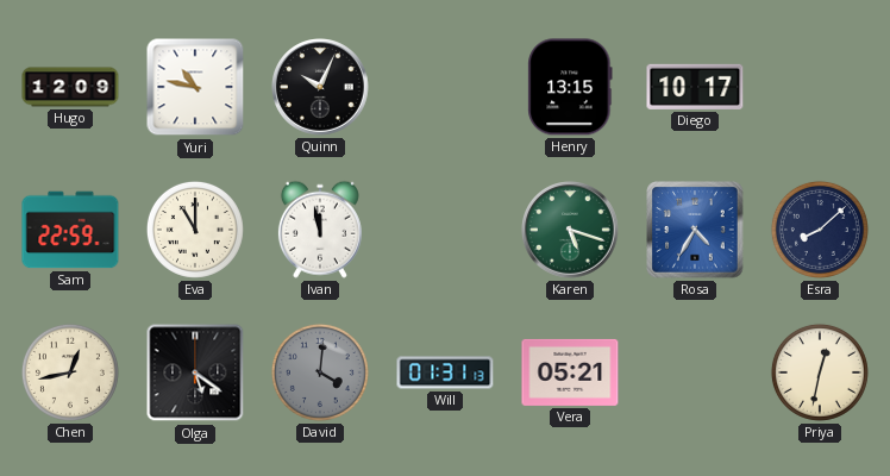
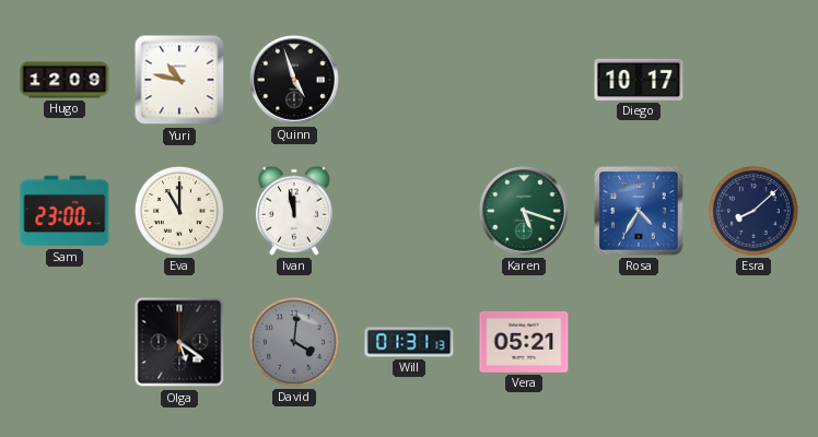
Quinn: 10:04 -> 4:57
Henry: 13:15 -> none
Sam: 22:59 -> 23:00
Chen: 12:43 -> none
Priya: 12:32 -> none
